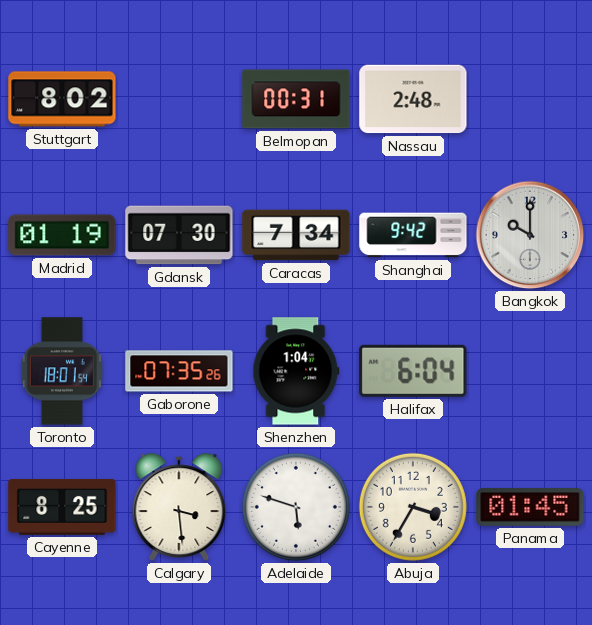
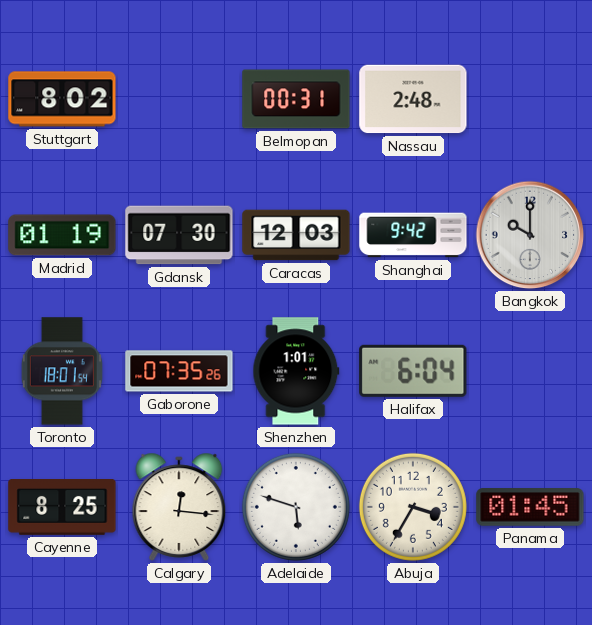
Caracas: 7:34 -> 12:03
Shenzhen: 1:04 -> 1:01
Calgary: 3:29 -> 12:16
